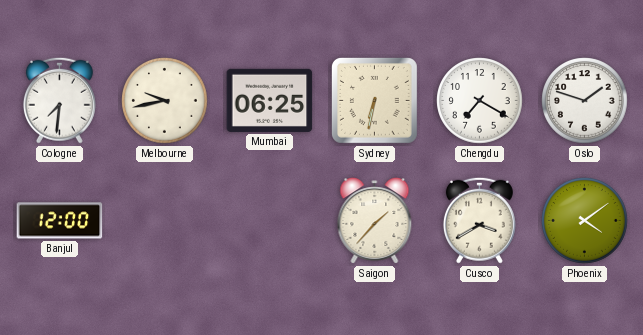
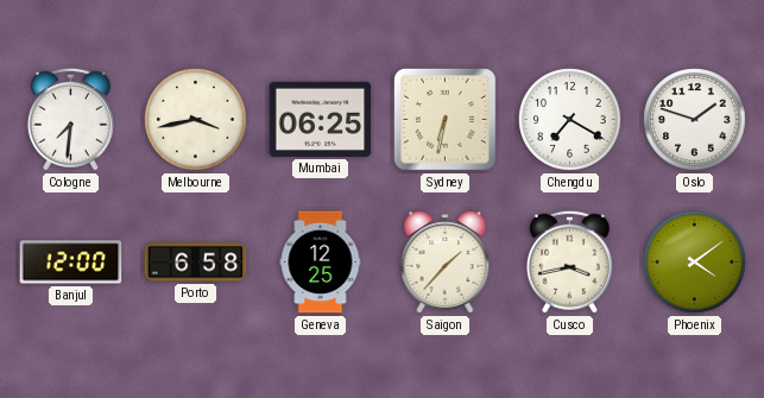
Melbourne: 9:43 -> 3:43
Porto: none -> 6:58
Geneva: none -> 12:25
Cusco: 3:40 -> 3:43
